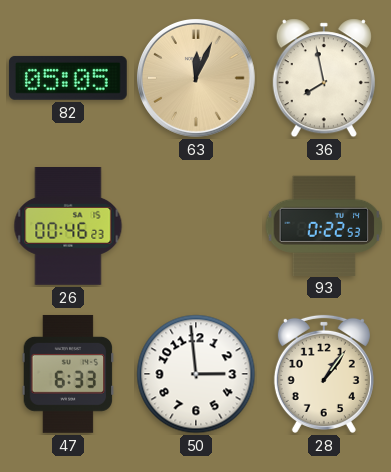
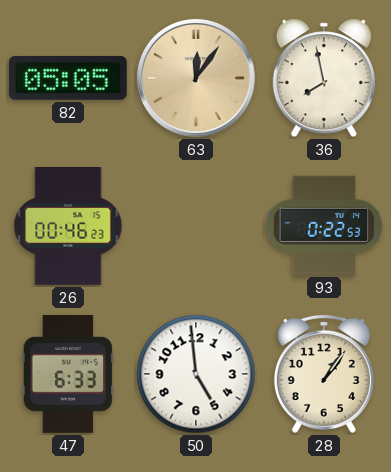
63: 12:04 -> 12:06
50: 2:59 -> 4:59
